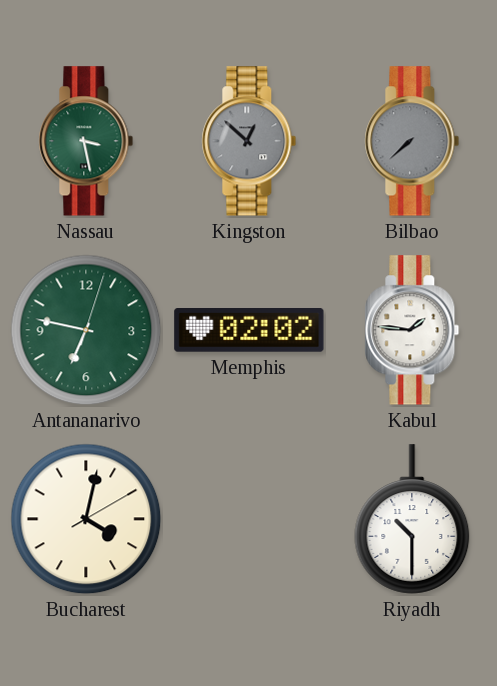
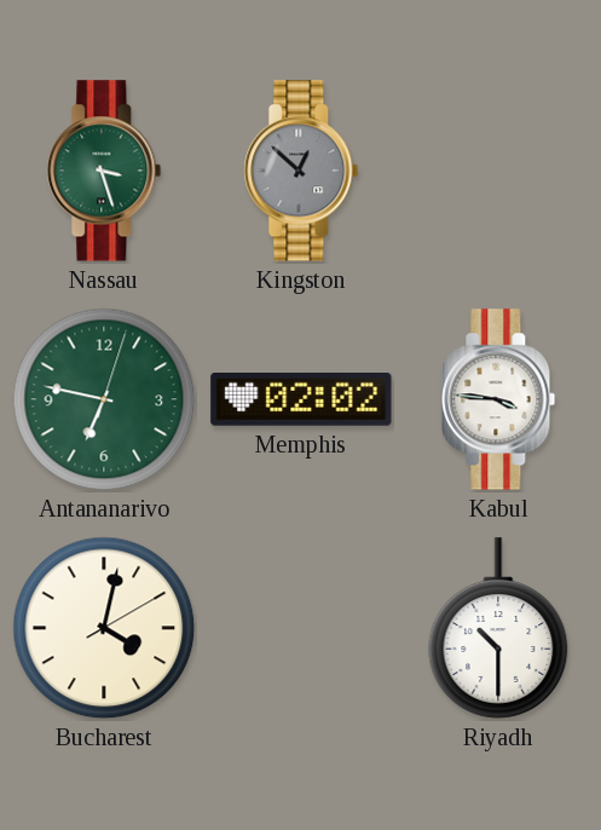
Nassau: 3:28 -> 3:27
Bilbao: 7:38 -> none
Kabul: 1:46 -> 3:46
